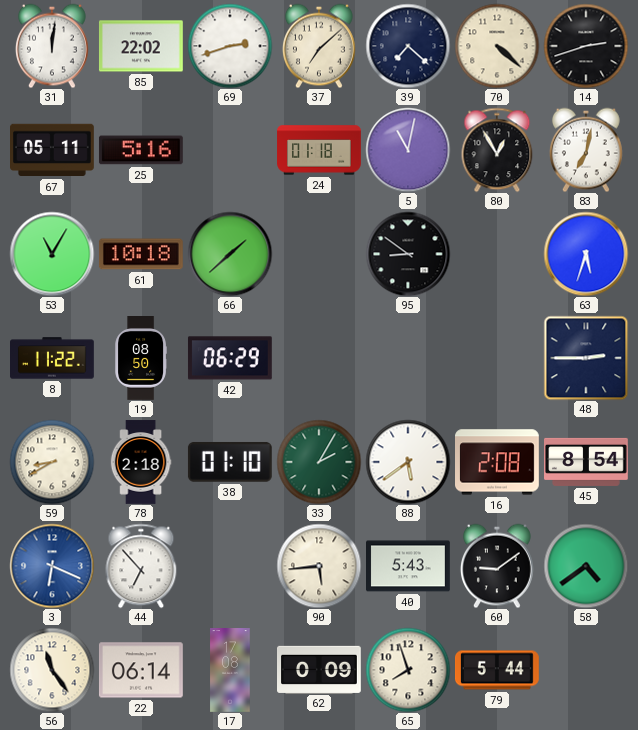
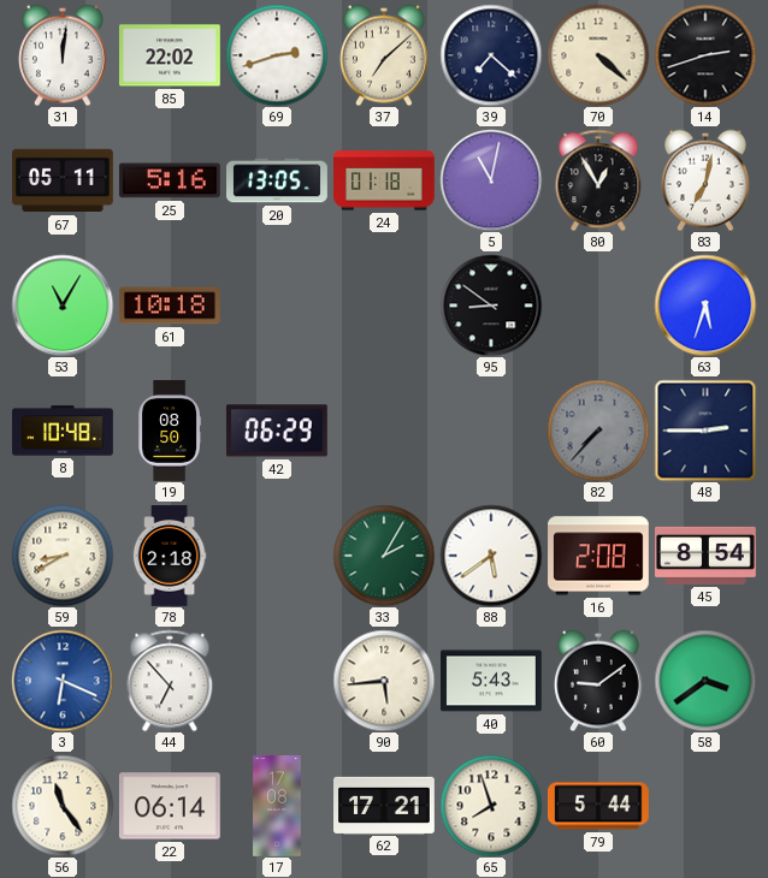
20: none -> 13:05
66: 1:38 -> none
8: 11:22 -> 10:48
82: none -> 7:37
38: 01:10 -> none
58: 4:39 -> 3:39
62: 0:09 -> 17:21
